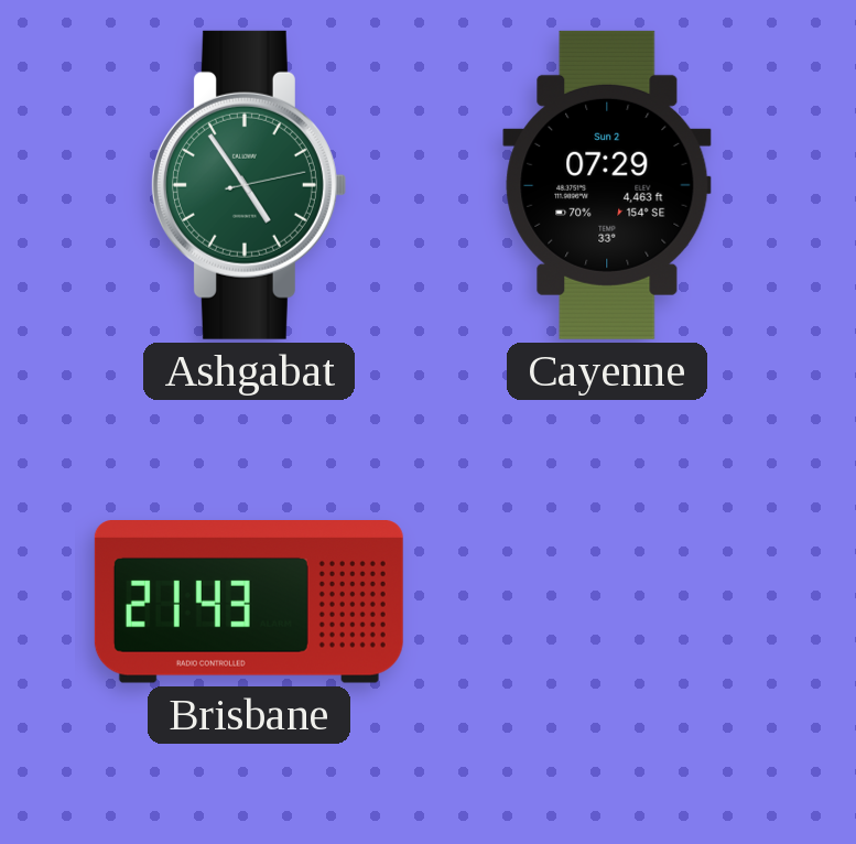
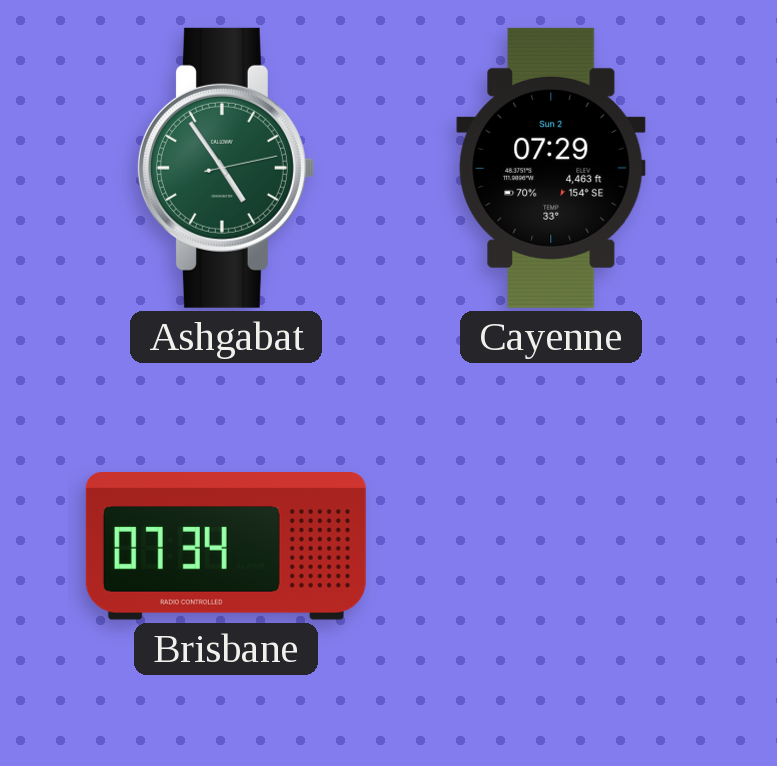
Brisbane: 21:43 -> 07:34
